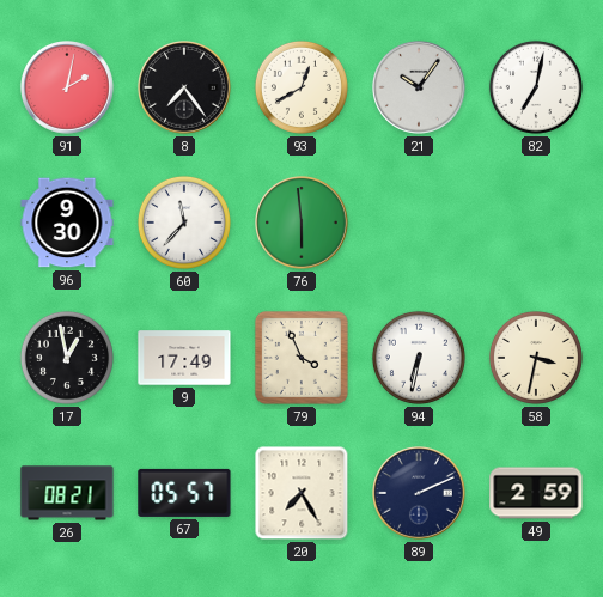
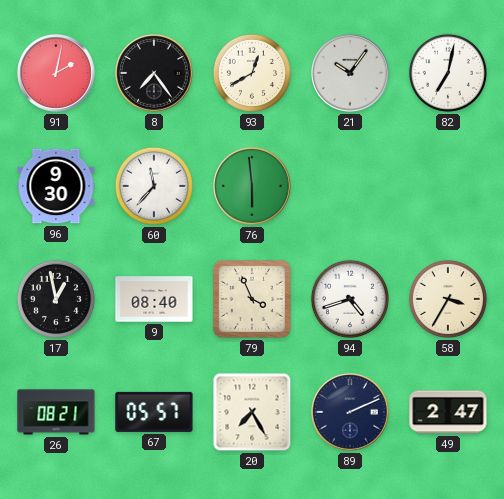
9: 17:49 -> 08:40
94: 6:32 -> 4:42
58: 3:32 -> 3:35
49: 2:59 -> 2:47
